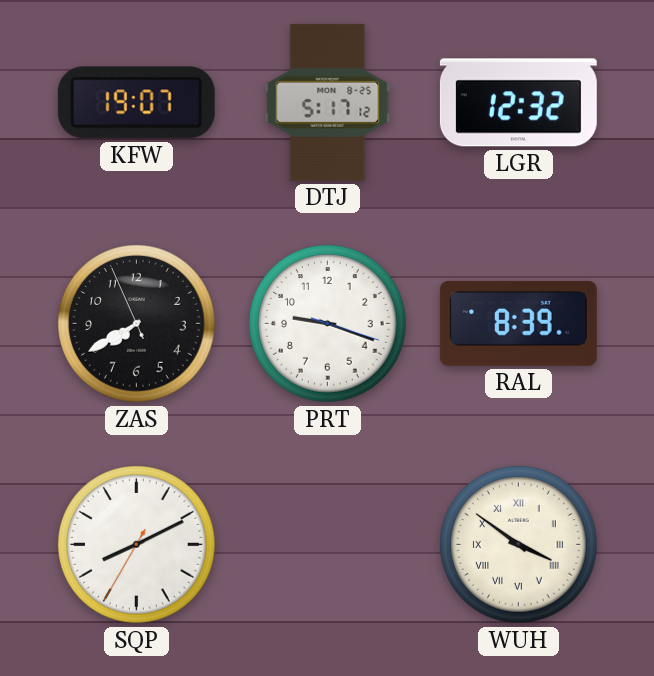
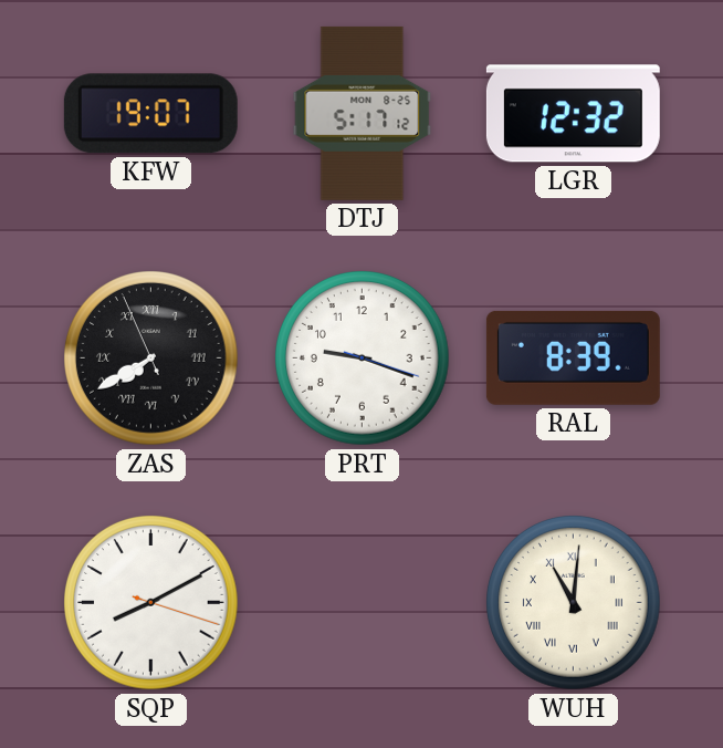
ZAS numerals: Arabic -> Roman
SQP: 8:10:35 -> 8:10:18
WUH: 3:51 -> 11:01
